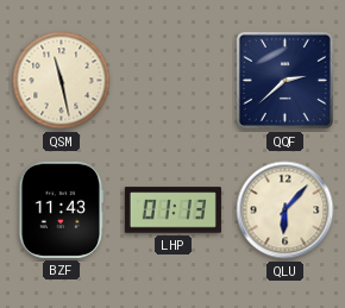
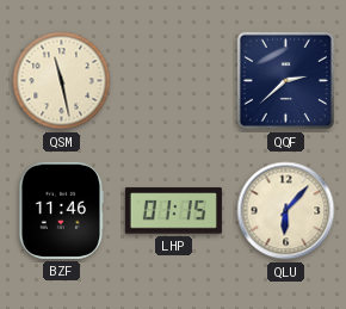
BZF: 11:43 -> 11:46
LHP: 01:13 -> 01:15
